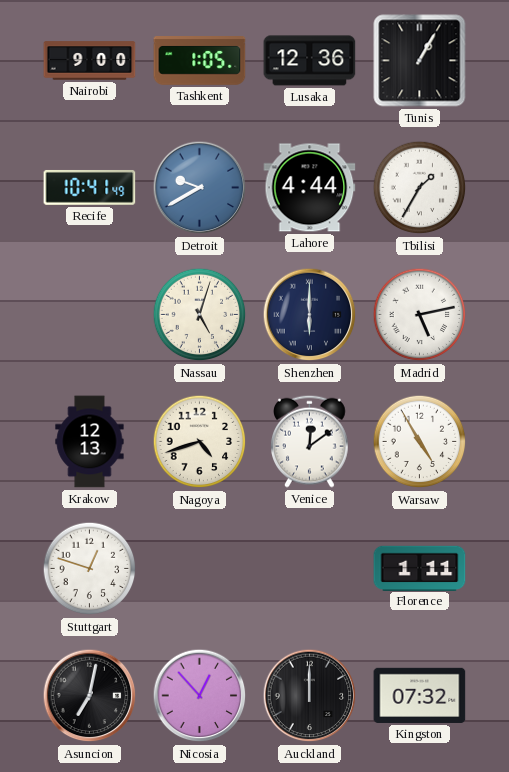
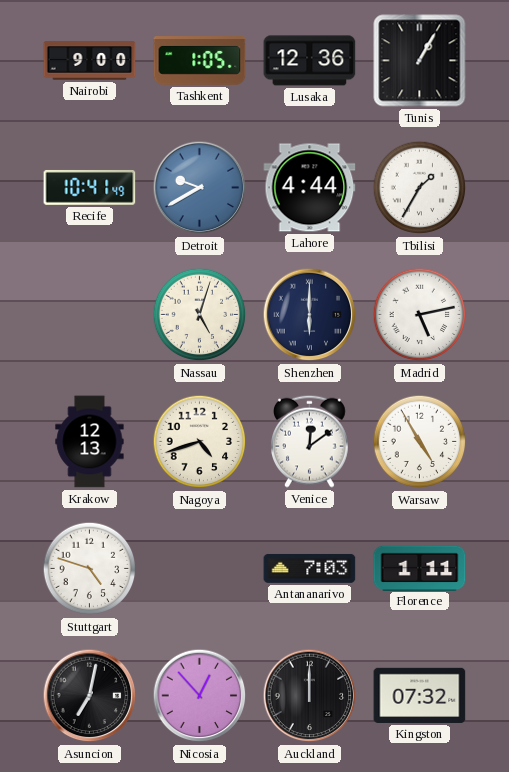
Stuttgart: 12:48 -> 4:48
Antananarivo: none -> 7:03
